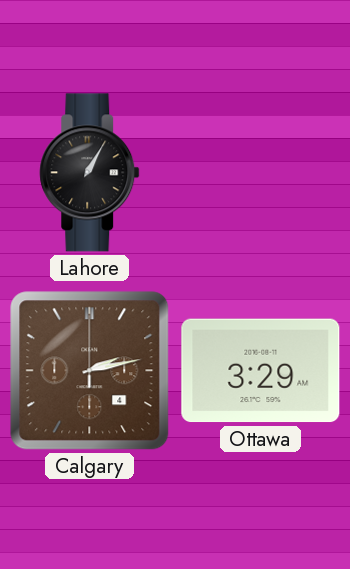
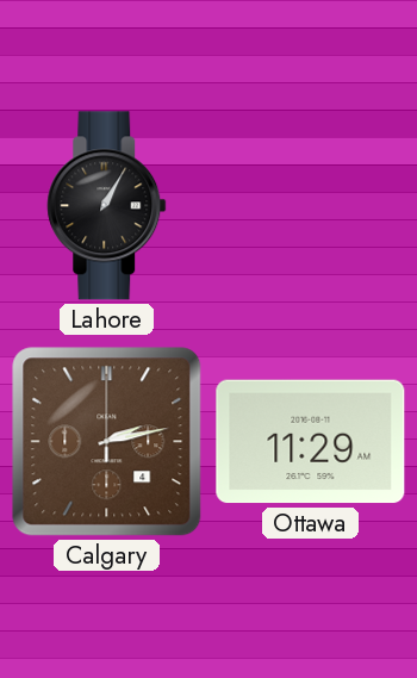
Ottawa: 3:29 -> 11:29
